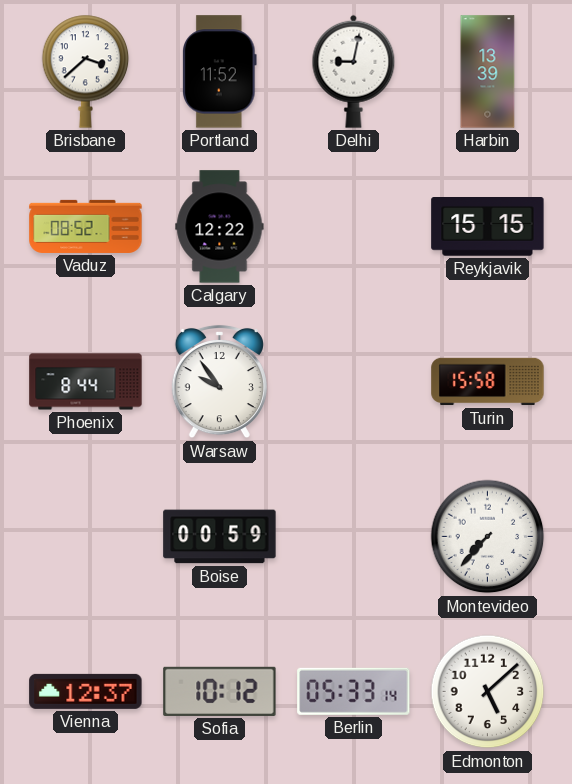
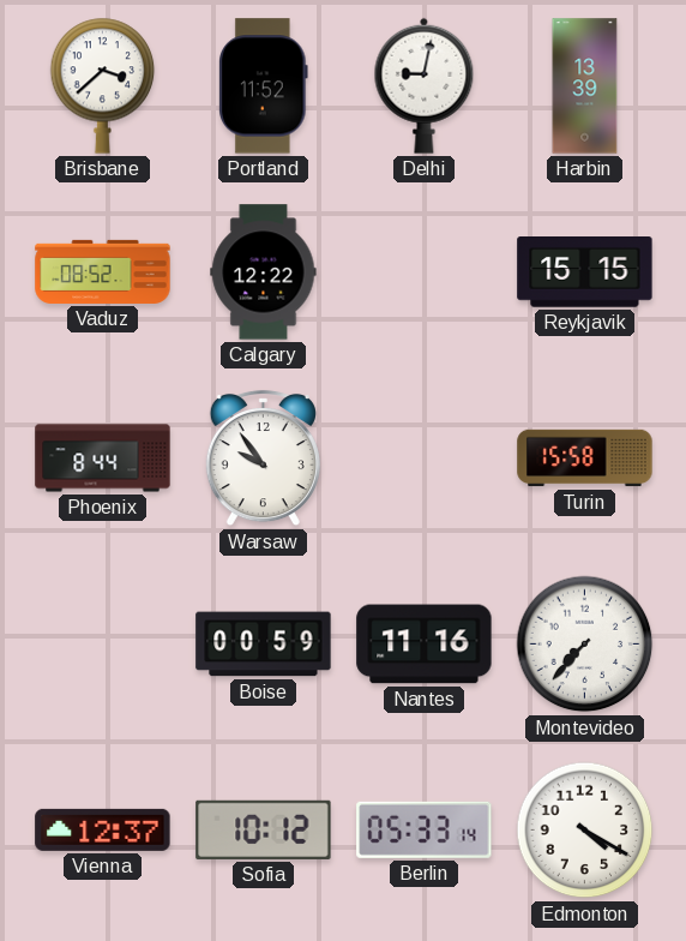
Nantes: none -> 11:16
Edmonton: 5:08 -> 4:20
